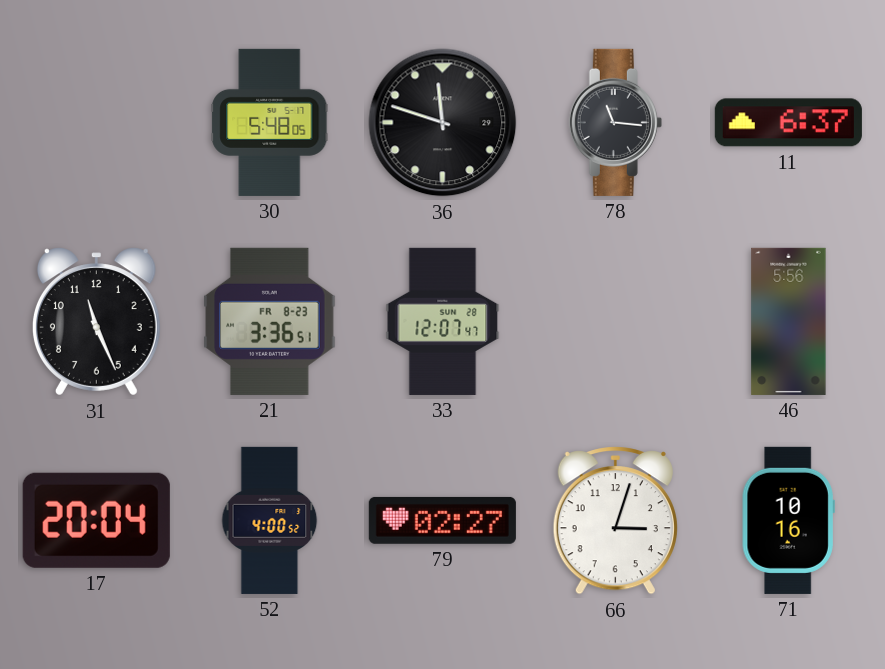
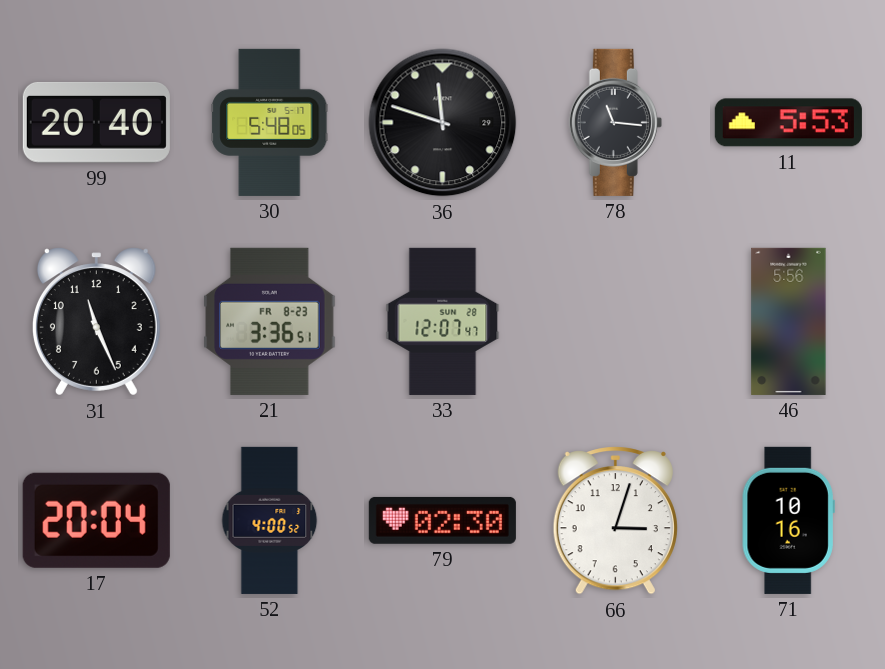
99: none -> 20:40
11: 6:37 -> 5:53
79: 02:27 -> 02:30
